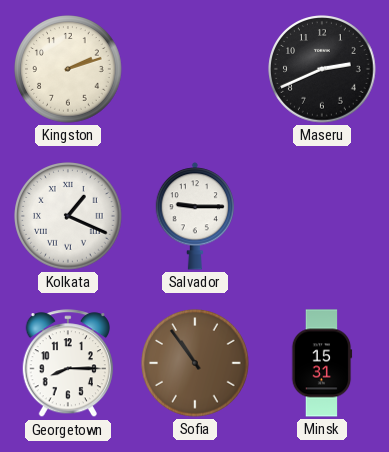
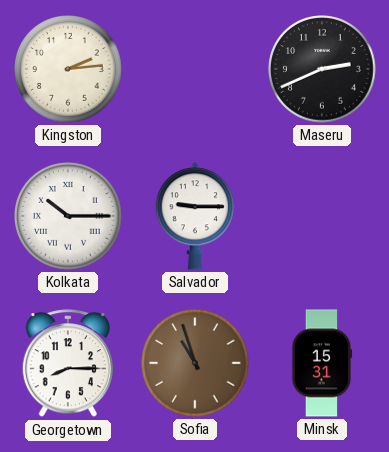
Kingston: 2:12 -> 2:14
Kolkata: 1:19 -> 10:15
Sofia: 10:54 -> 10:57
